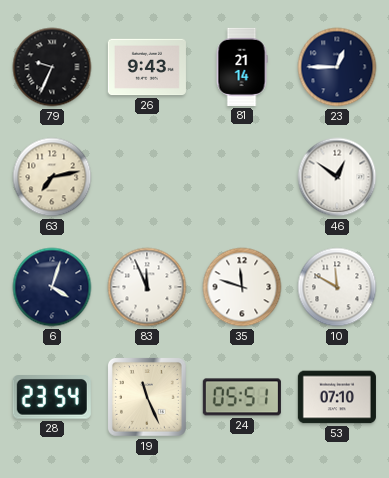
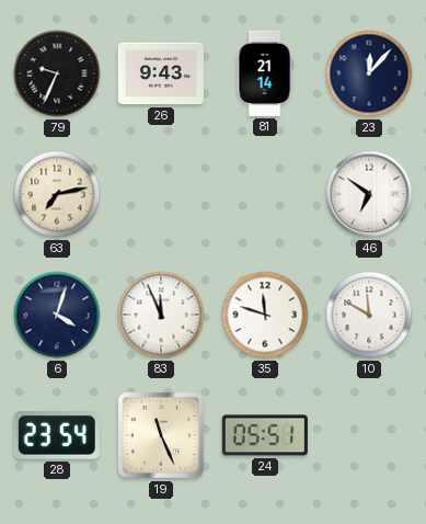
23: 12:45 -> 12:07
46: 12:51 -> 6:51
53: 07:10 -> none
